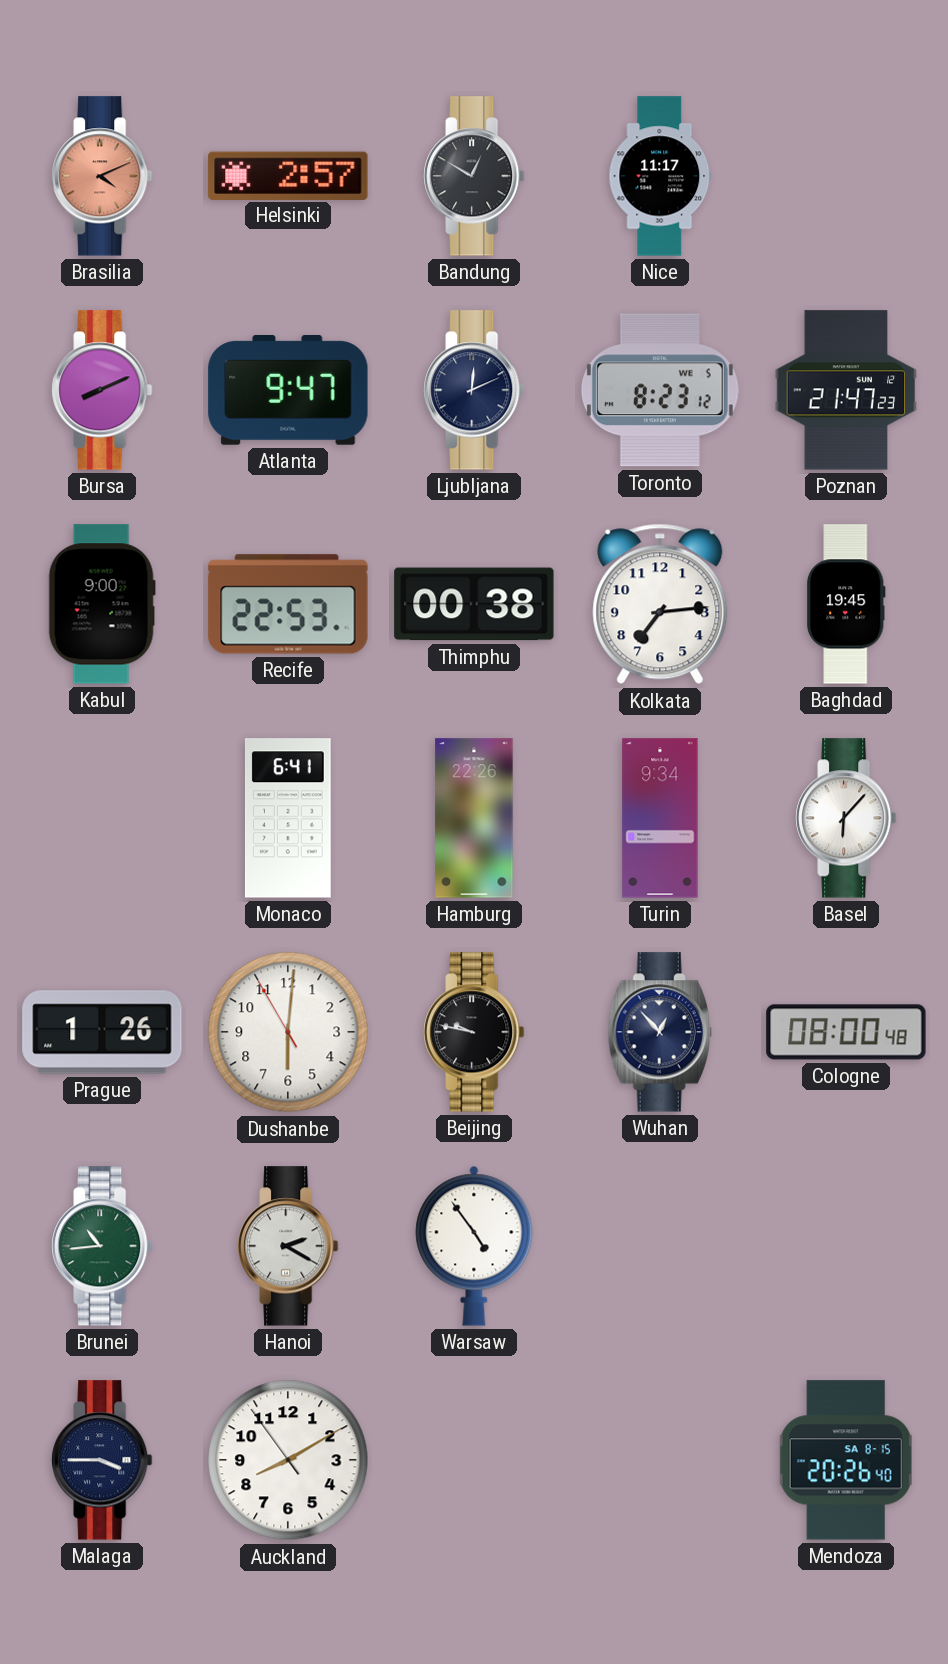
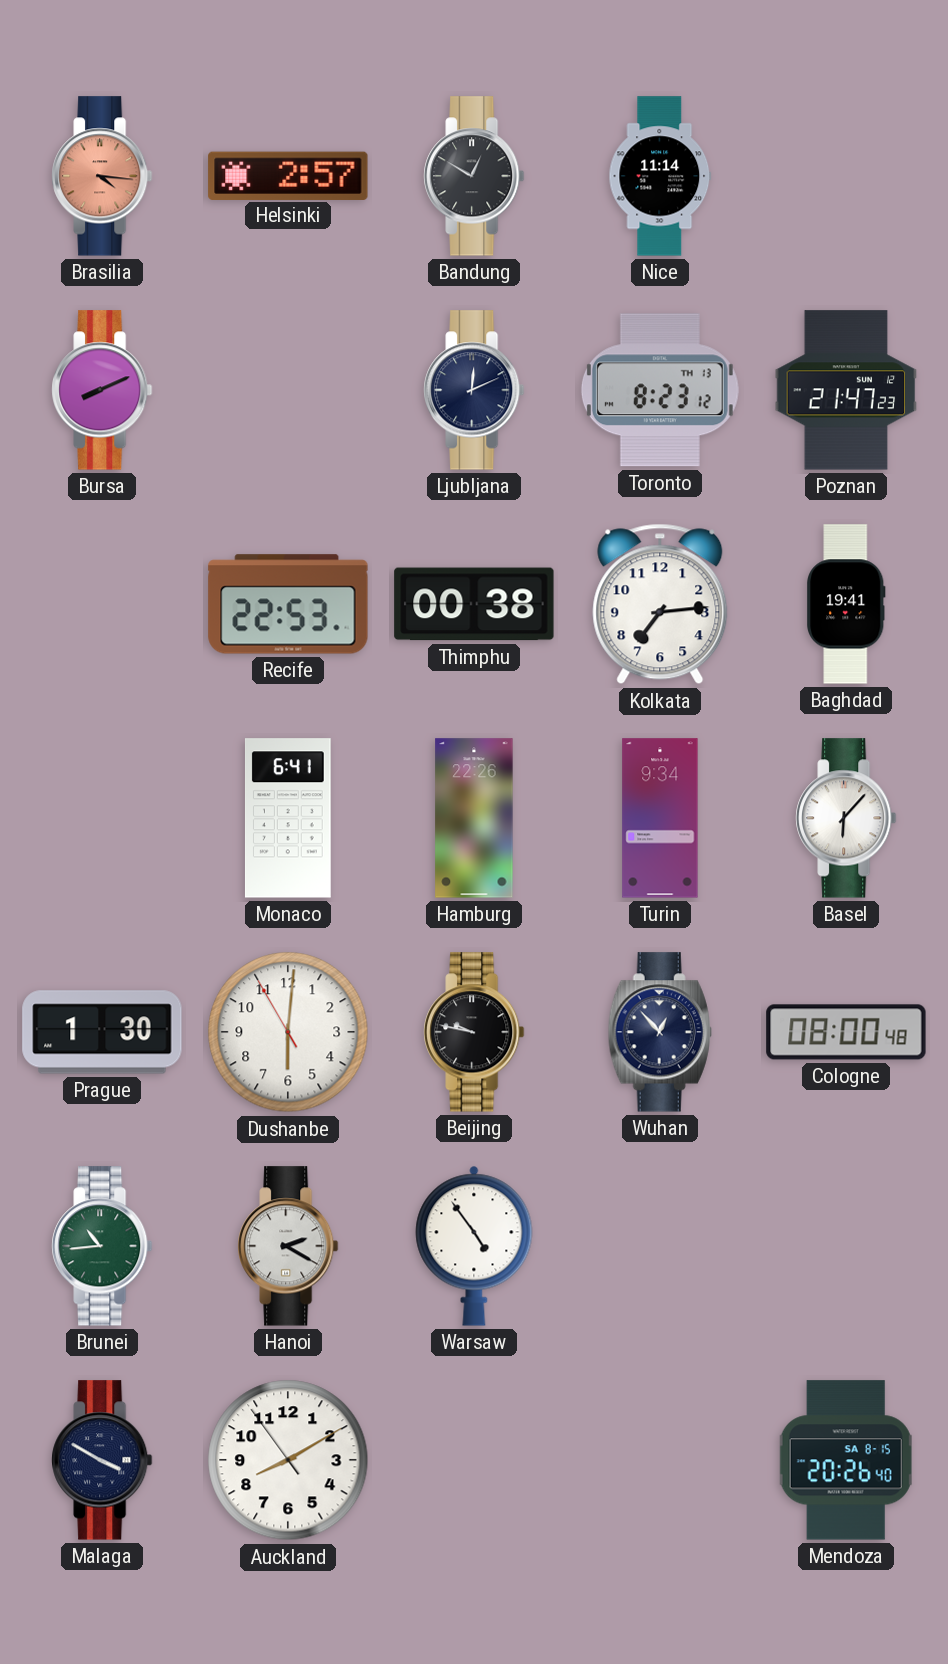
Brasilia: 4:11 -> 4:16
Nice: 11:17 -> 11:14
Atlanta: 9:47 -> none
Toronto date: WE 5 -> TH 13
Kabul: 9:00 -> none
Baghdad: 19:45 -> 19:41
Prague: 1:26 -> 1:30
Malaga: 3:45 -> 3:50
